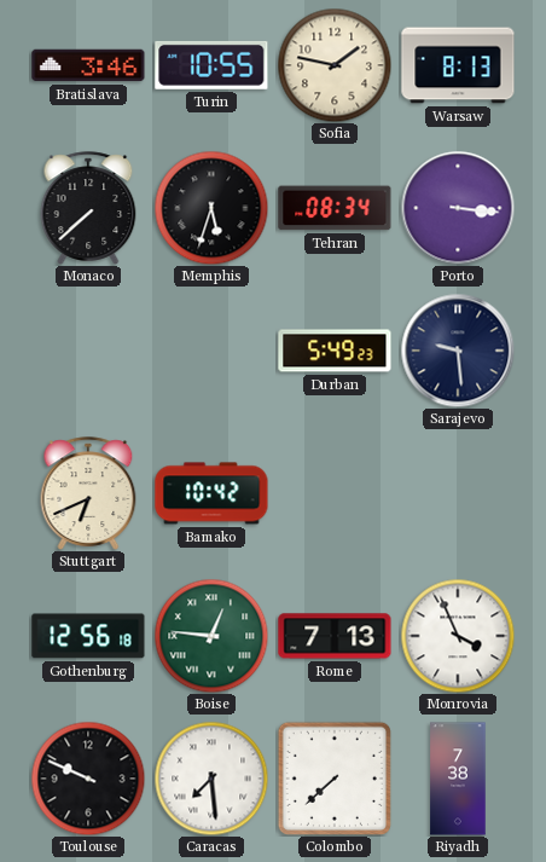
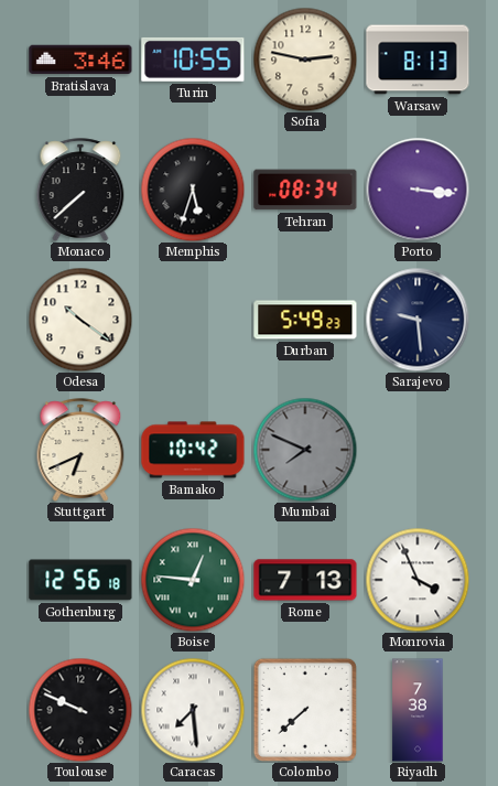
Sofia: 1:47 -> 2:47
Odesa: none -> 10:21
Mumbai: none -> 7:49
